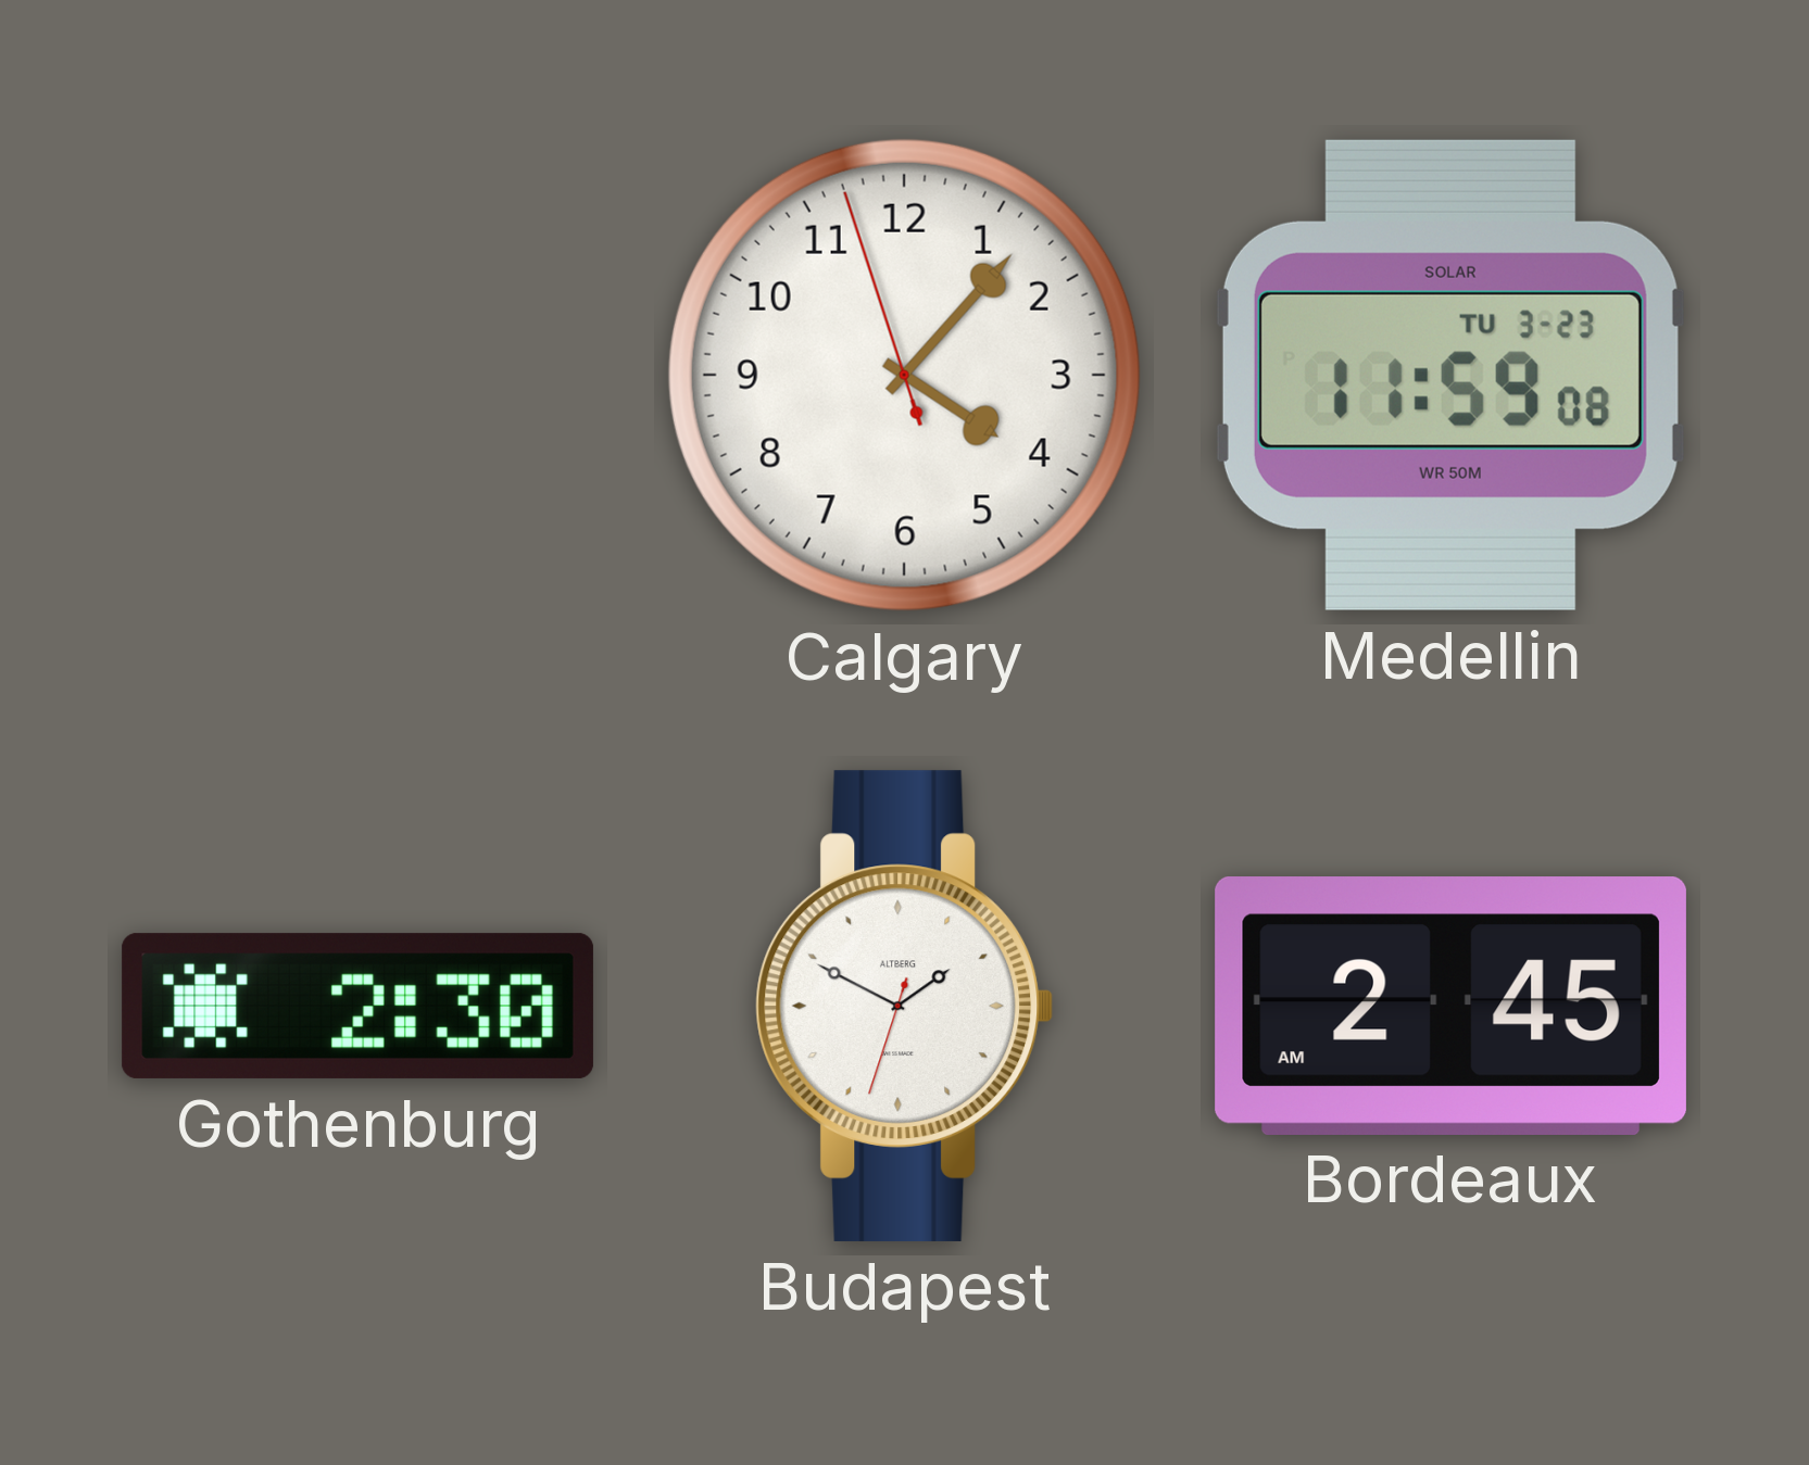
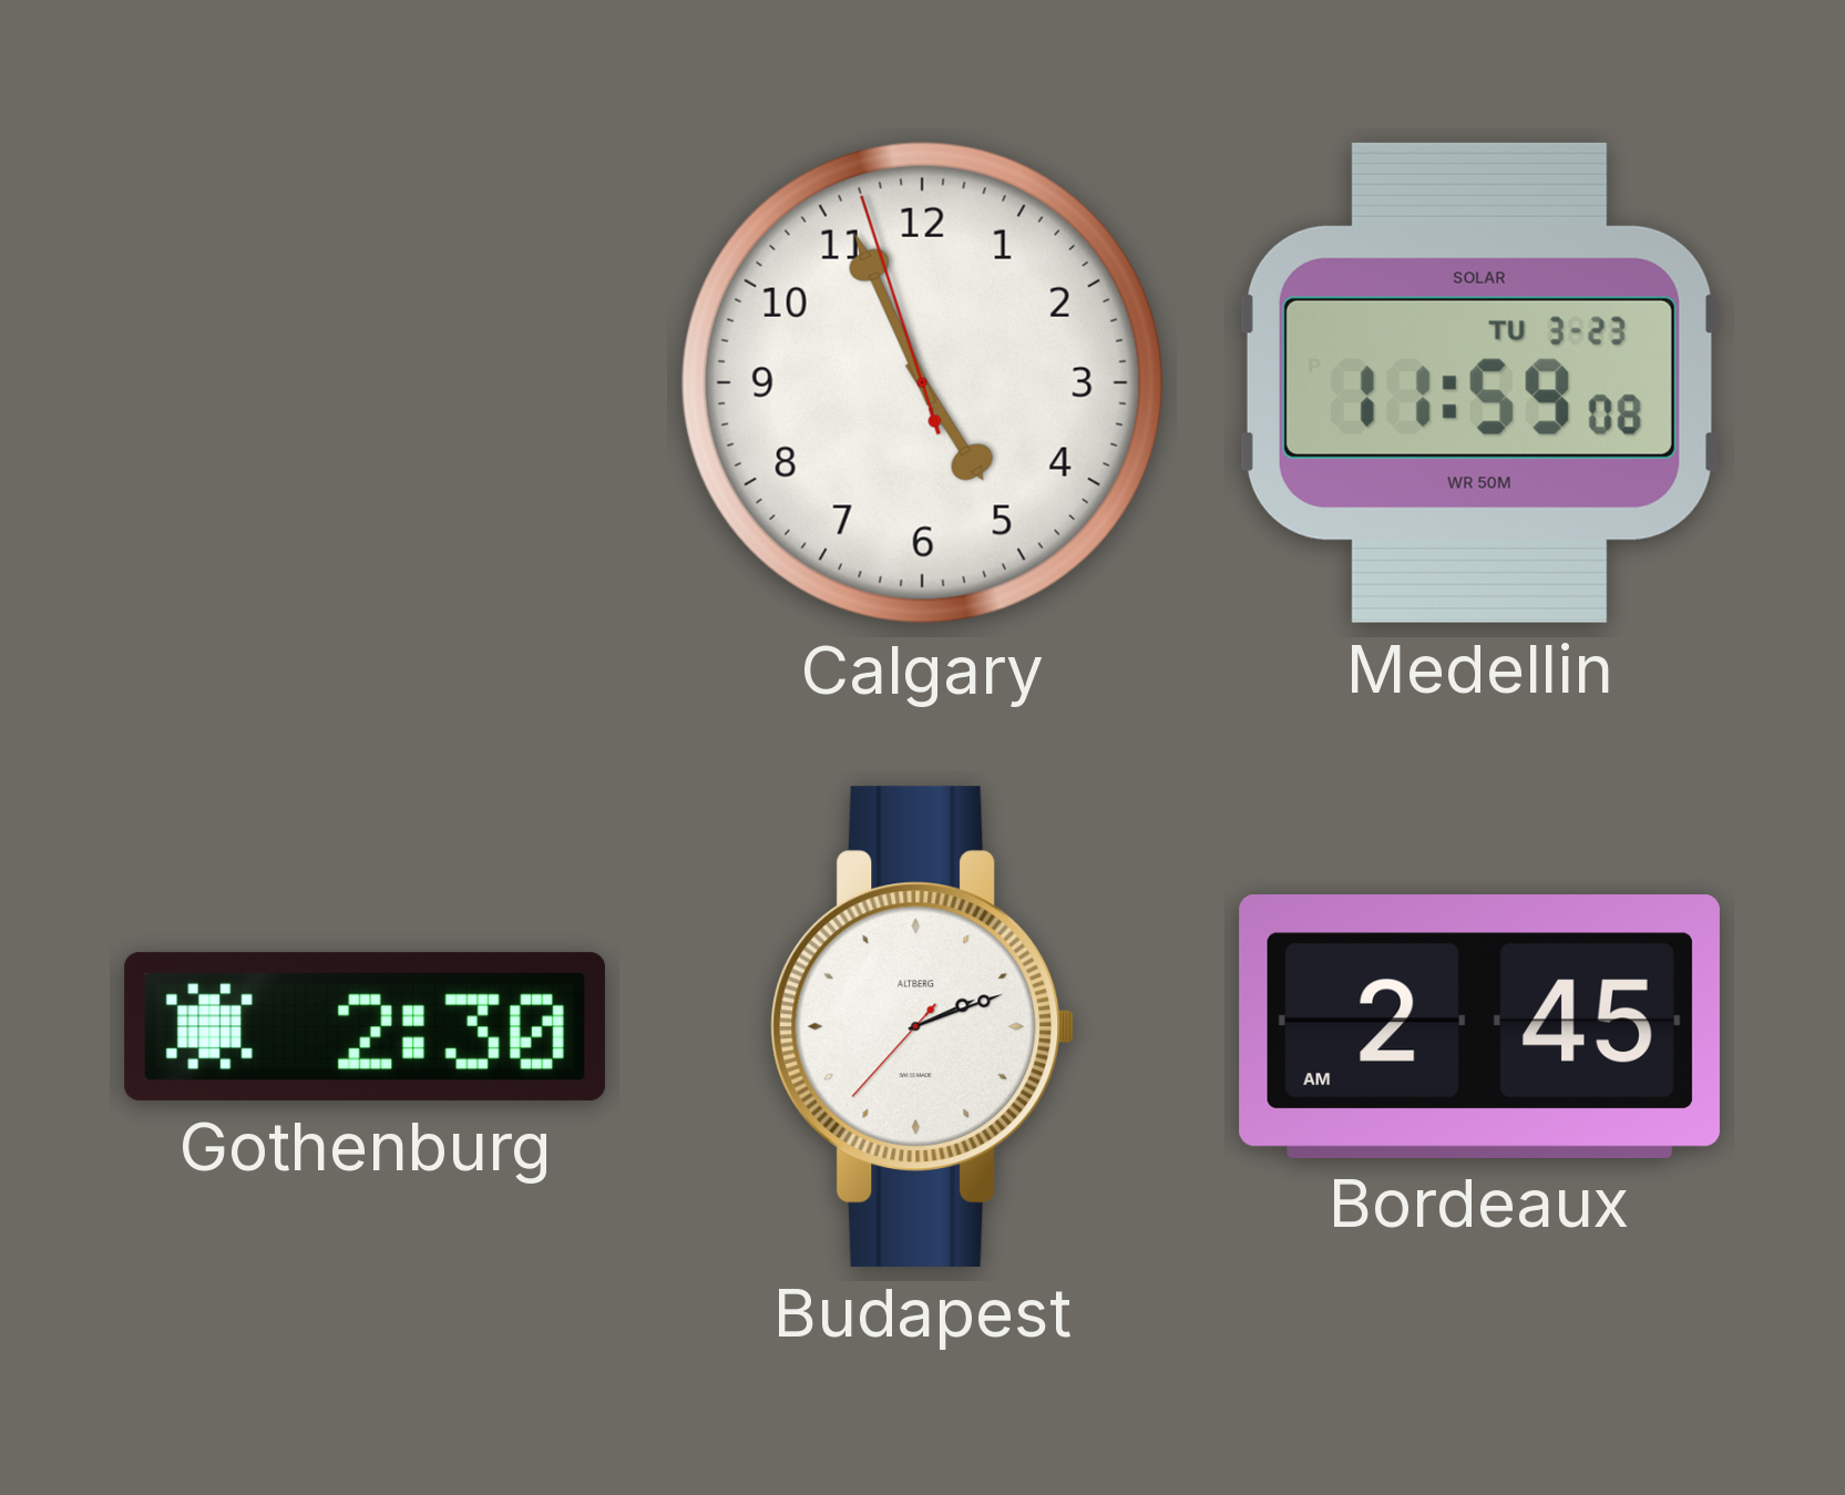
Calgary: 4:06 -> 4:55
Budapest: 1:49 -> 2:11
